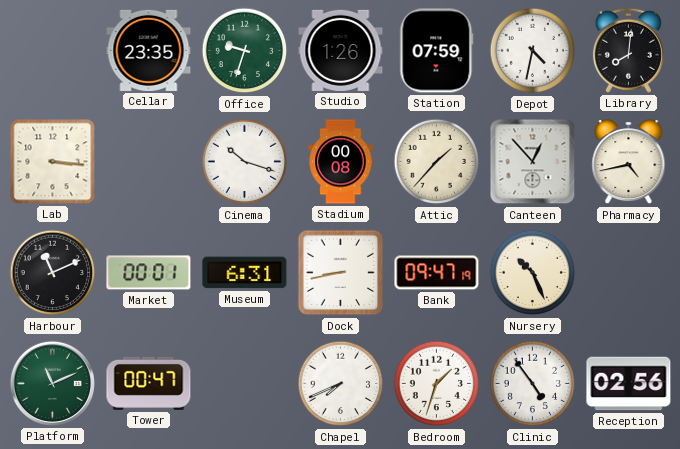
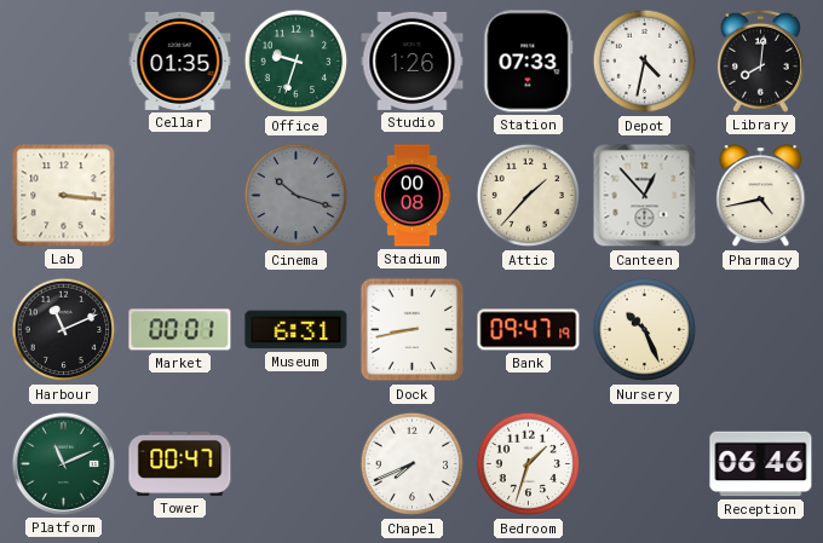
Cellar: 23:35 -> 01:35
Station: 07:59 -> 07:33
Cinema dial: white -> grey
Clinic: 4:54 -> none
Reception: 02:56 -> 06:46
